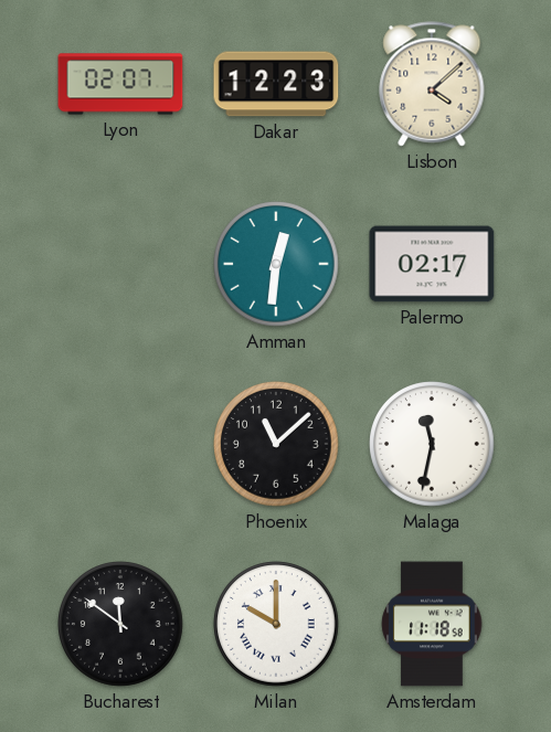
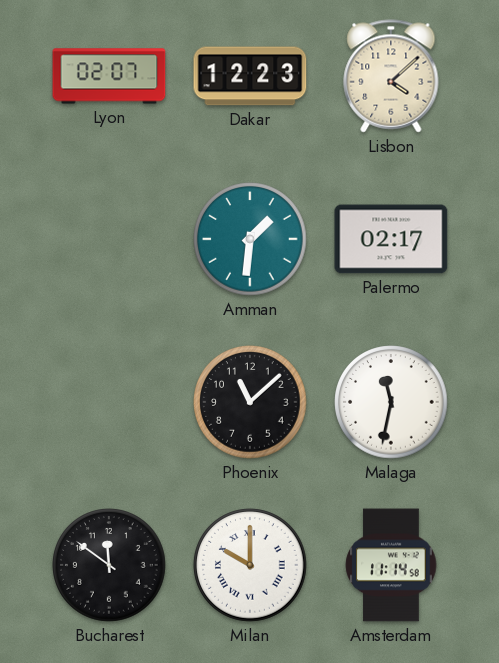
Amman: 12:31 -> 1:31
Amsterdam: 11:18 -> 11:14
